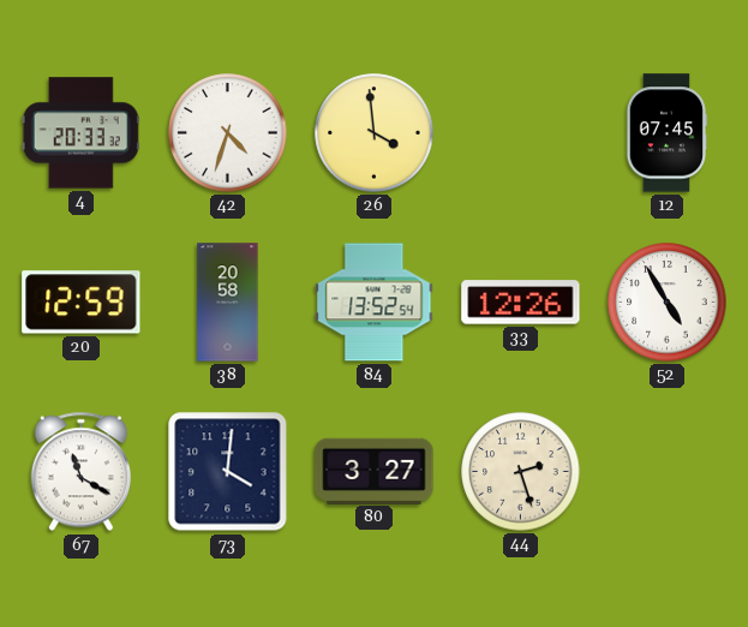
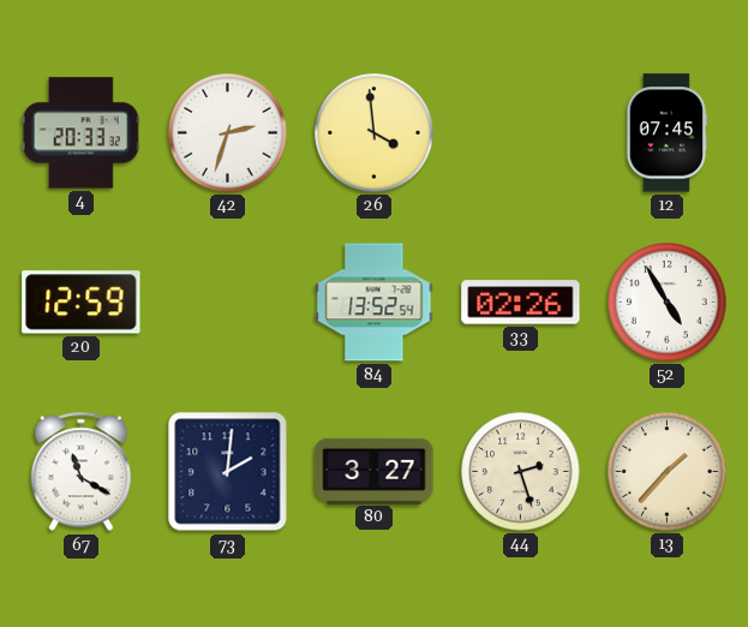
42: 4:33 -> 2:33
38: 20:58 -> none
33: 12:26 -> 02:26
73: 4:01 -> 2:01
13: none -> 1:37
